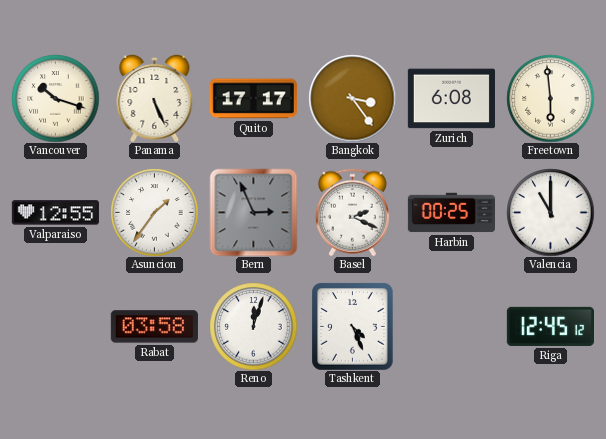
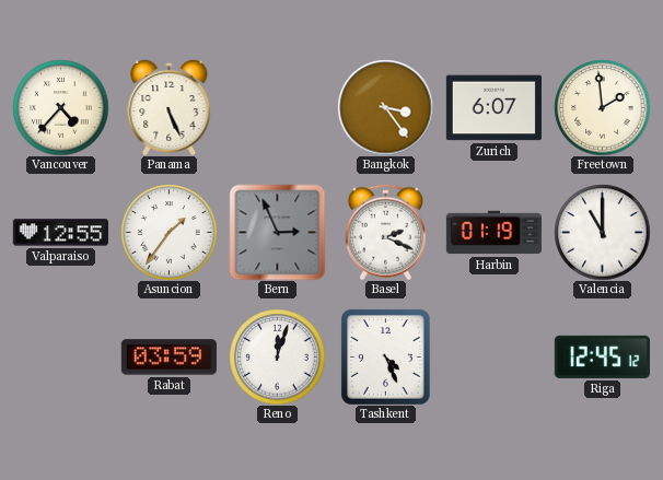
Vancouver: 10:18 -> 4:37
Quito: 17:17 -> none
Zurich: 6:08 -> 6:07
Freetown: 5:59 -> 1:59
Harbin: 00:25 -> 01:19
Rabat: 03:58 -> 03:59
